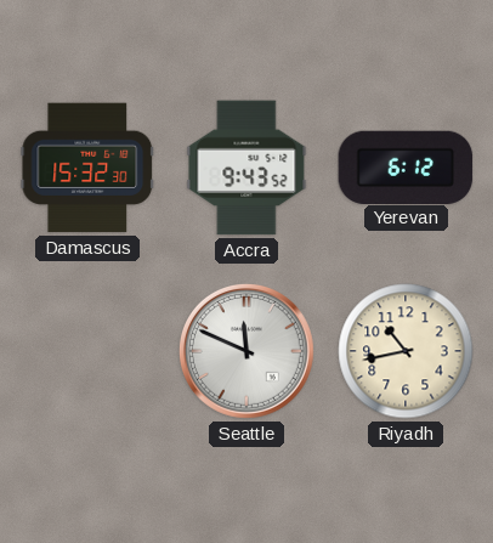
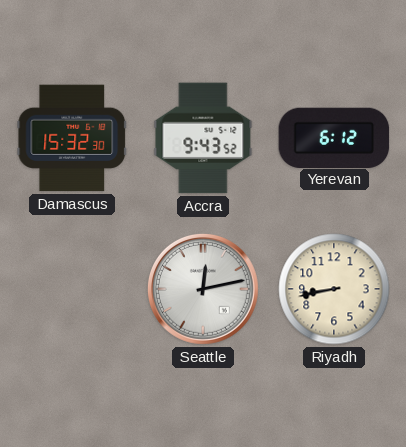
Seattle: 11:49 -> 12:13
Riyadh: 10:43 -> 8:43
